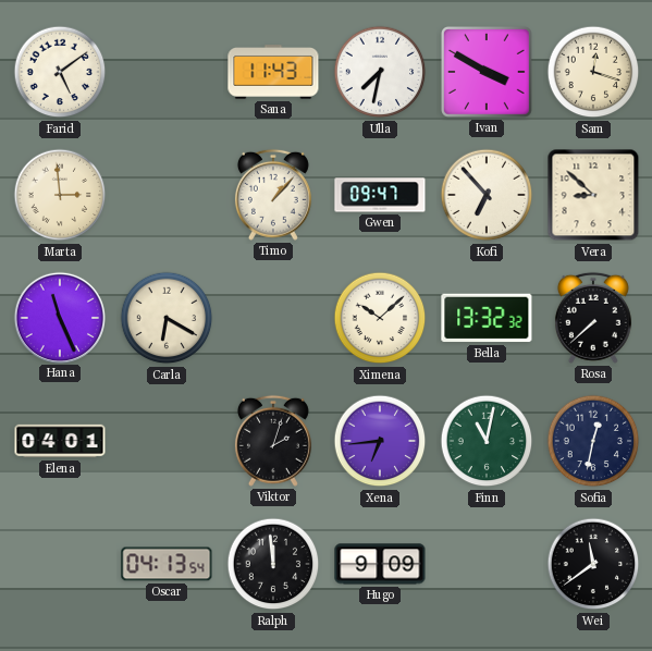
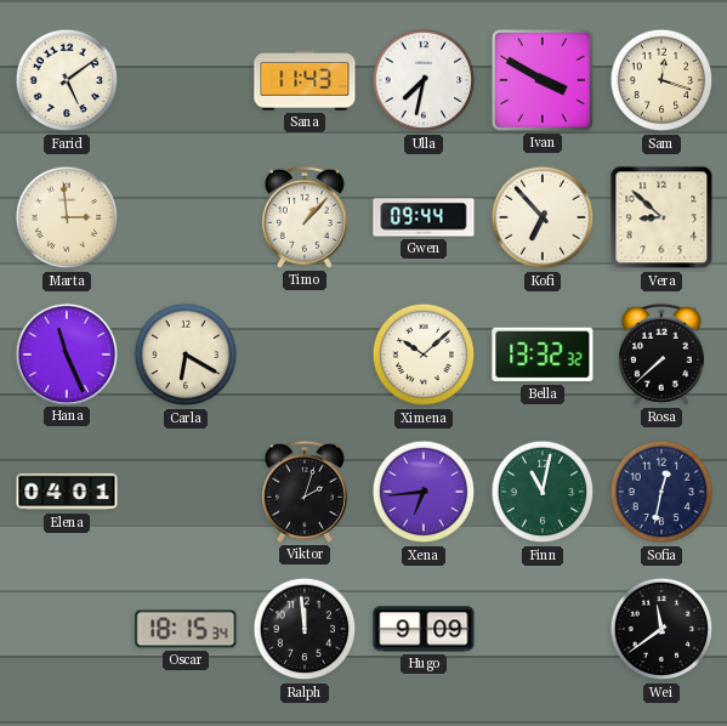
Gwen: 09:47 -> 09:44
Oscar: 04:13 -> 18:15
